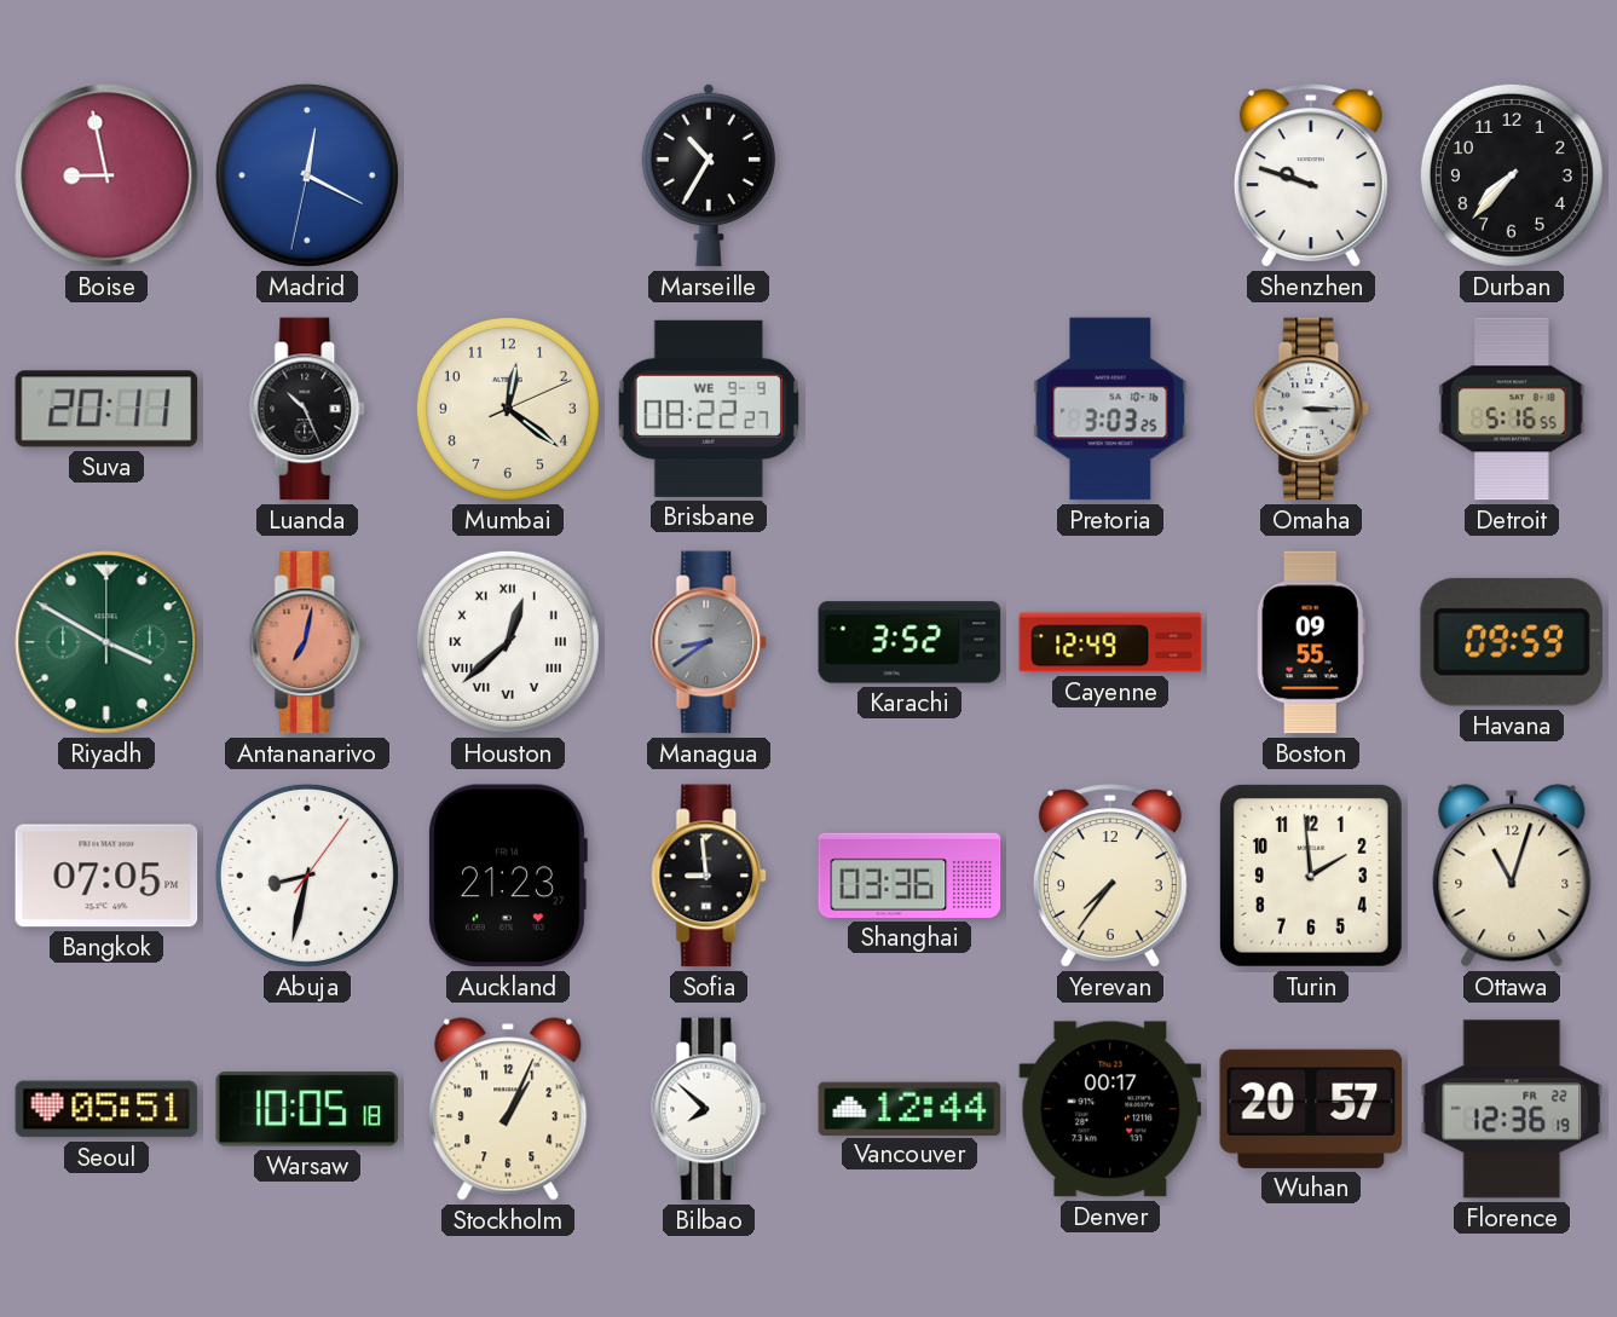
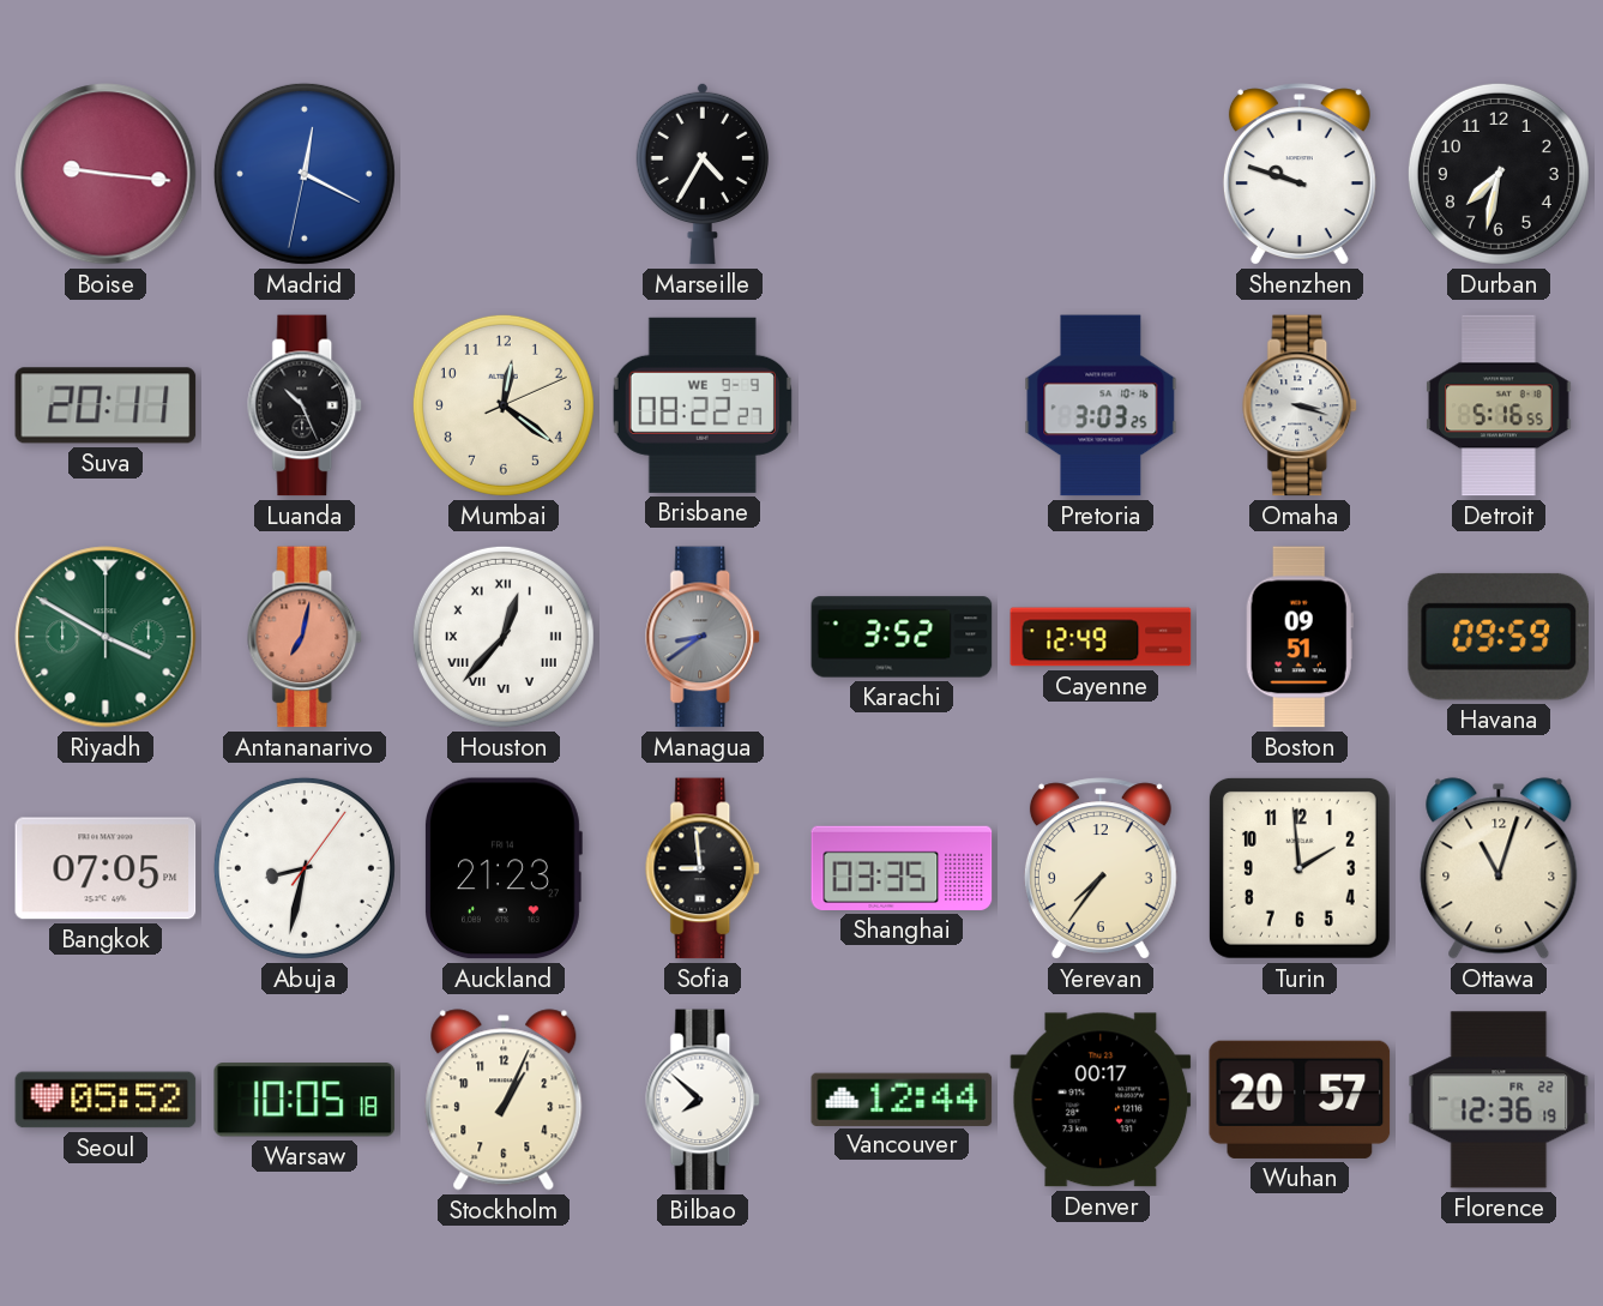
Boise: 8:58 -> 9:16
Marseille: 10:35 -> 4:35
Durban: 7:37 -> 7:32
Omaha: 3:15 -> 3:18
Houston: 12:38 -> 12:37
Boston: 09:55 -> 09:51
Shanghai: 03:36 -> 03:35
Seoul: 05:51 -> 05:52
